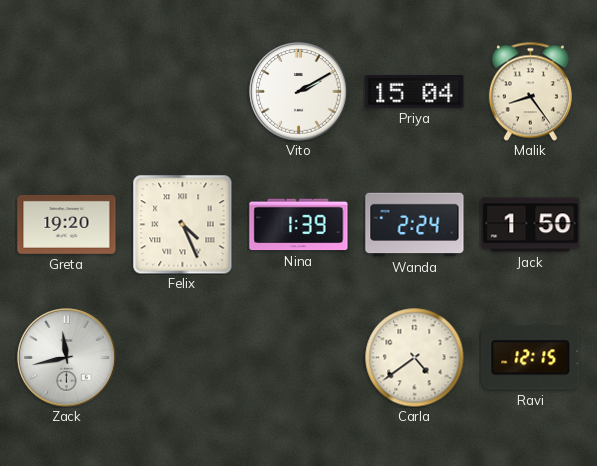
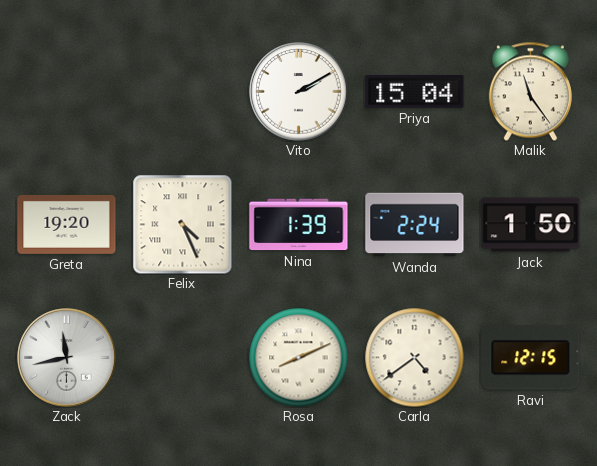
Malik: 8:24 -> 11:24
Rosa: none -> 8:11
